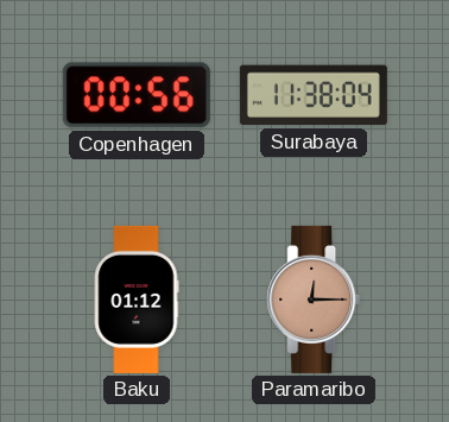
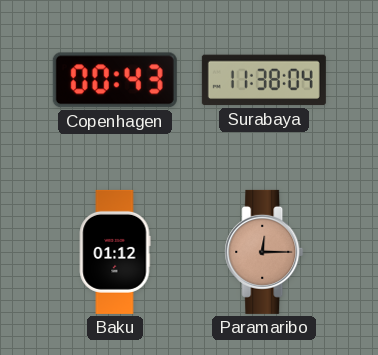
Copenhagen: 00:56 -> 00:43
